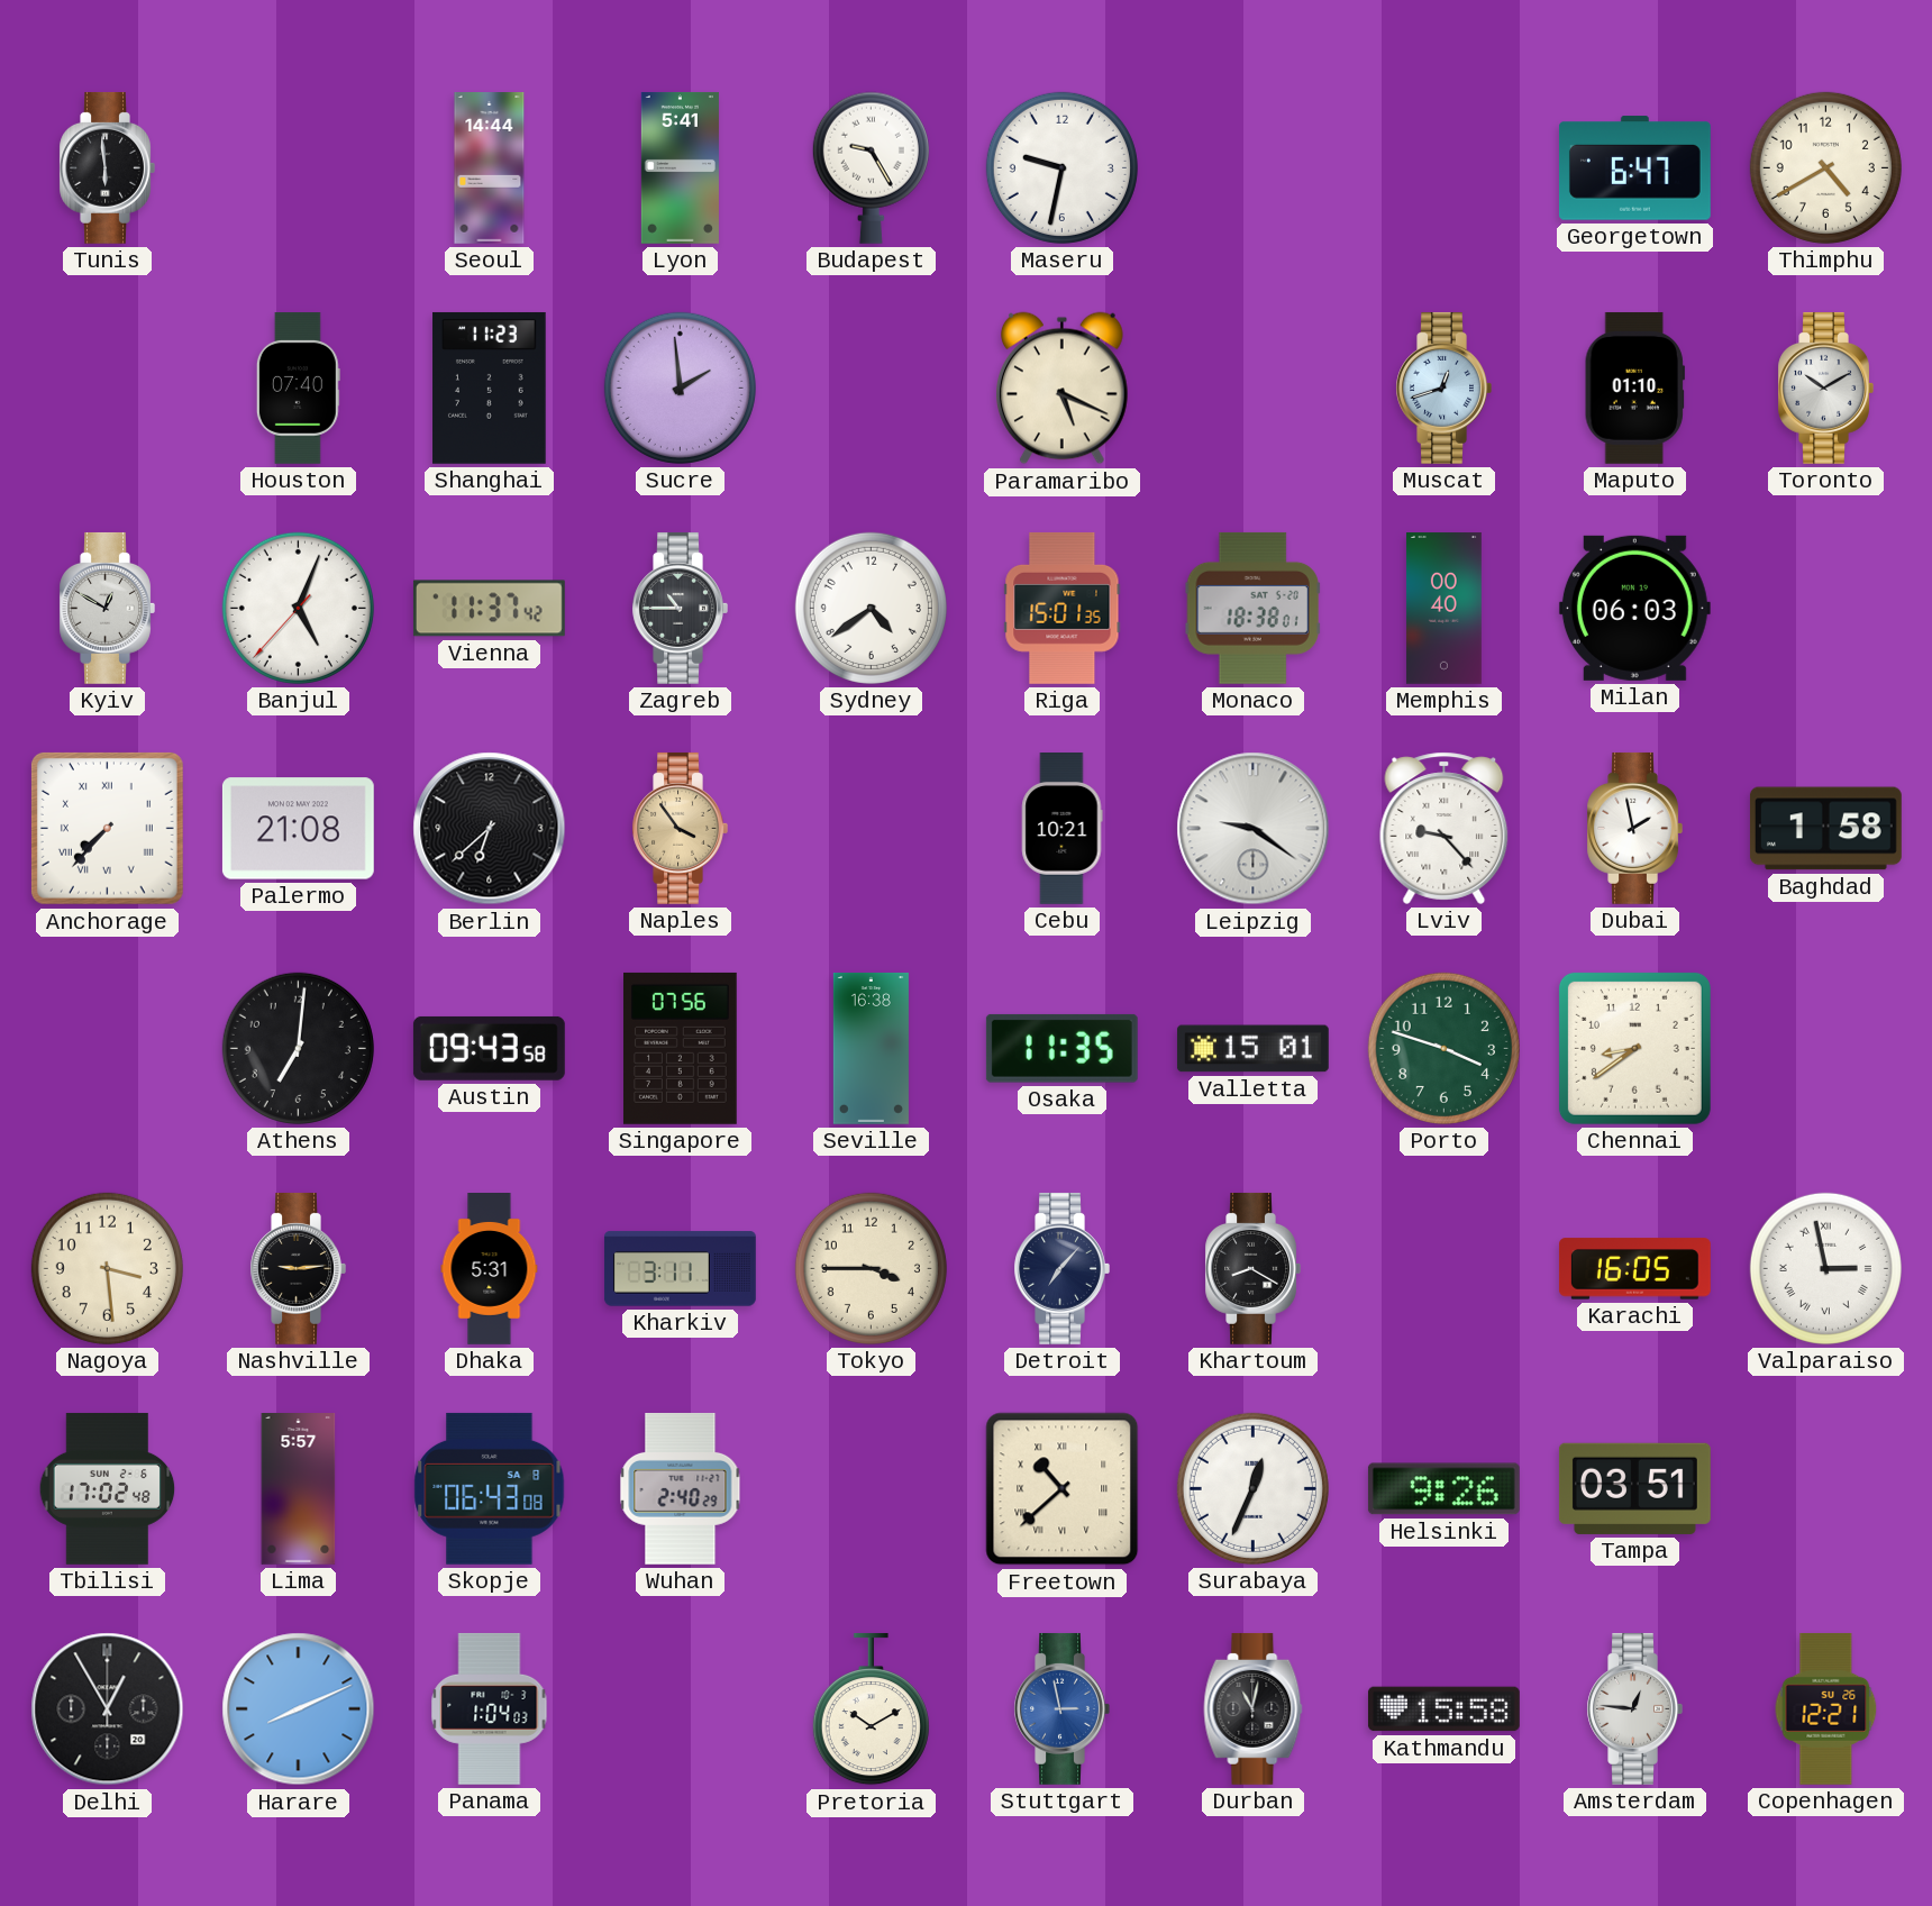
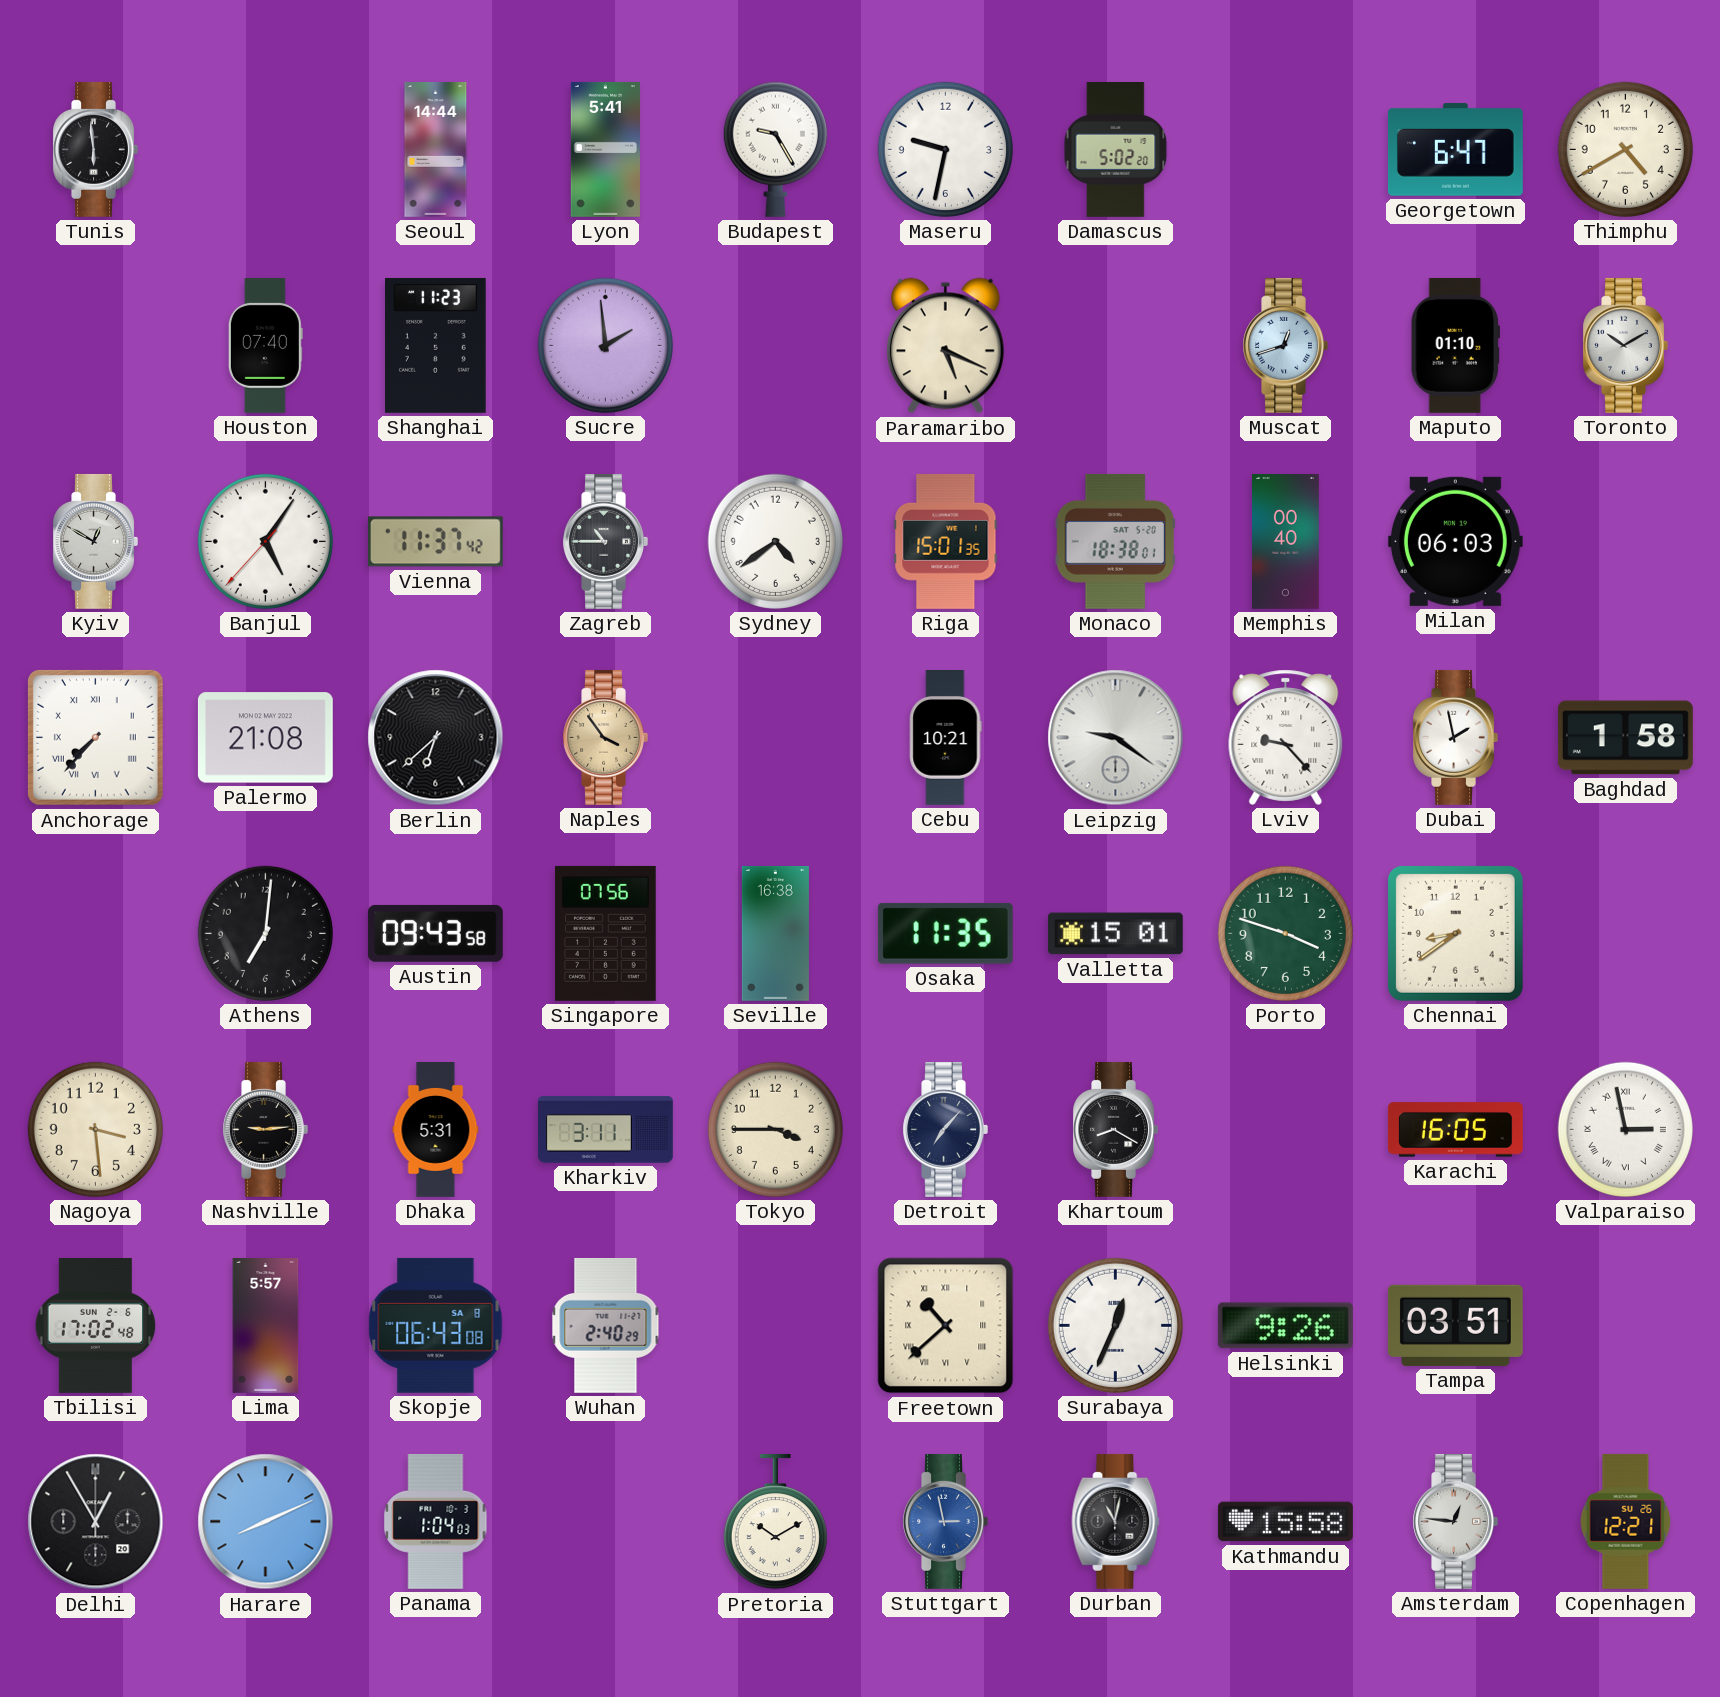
Damascus: none -> 5:02
Banjul: 5:03 -> 5:05
